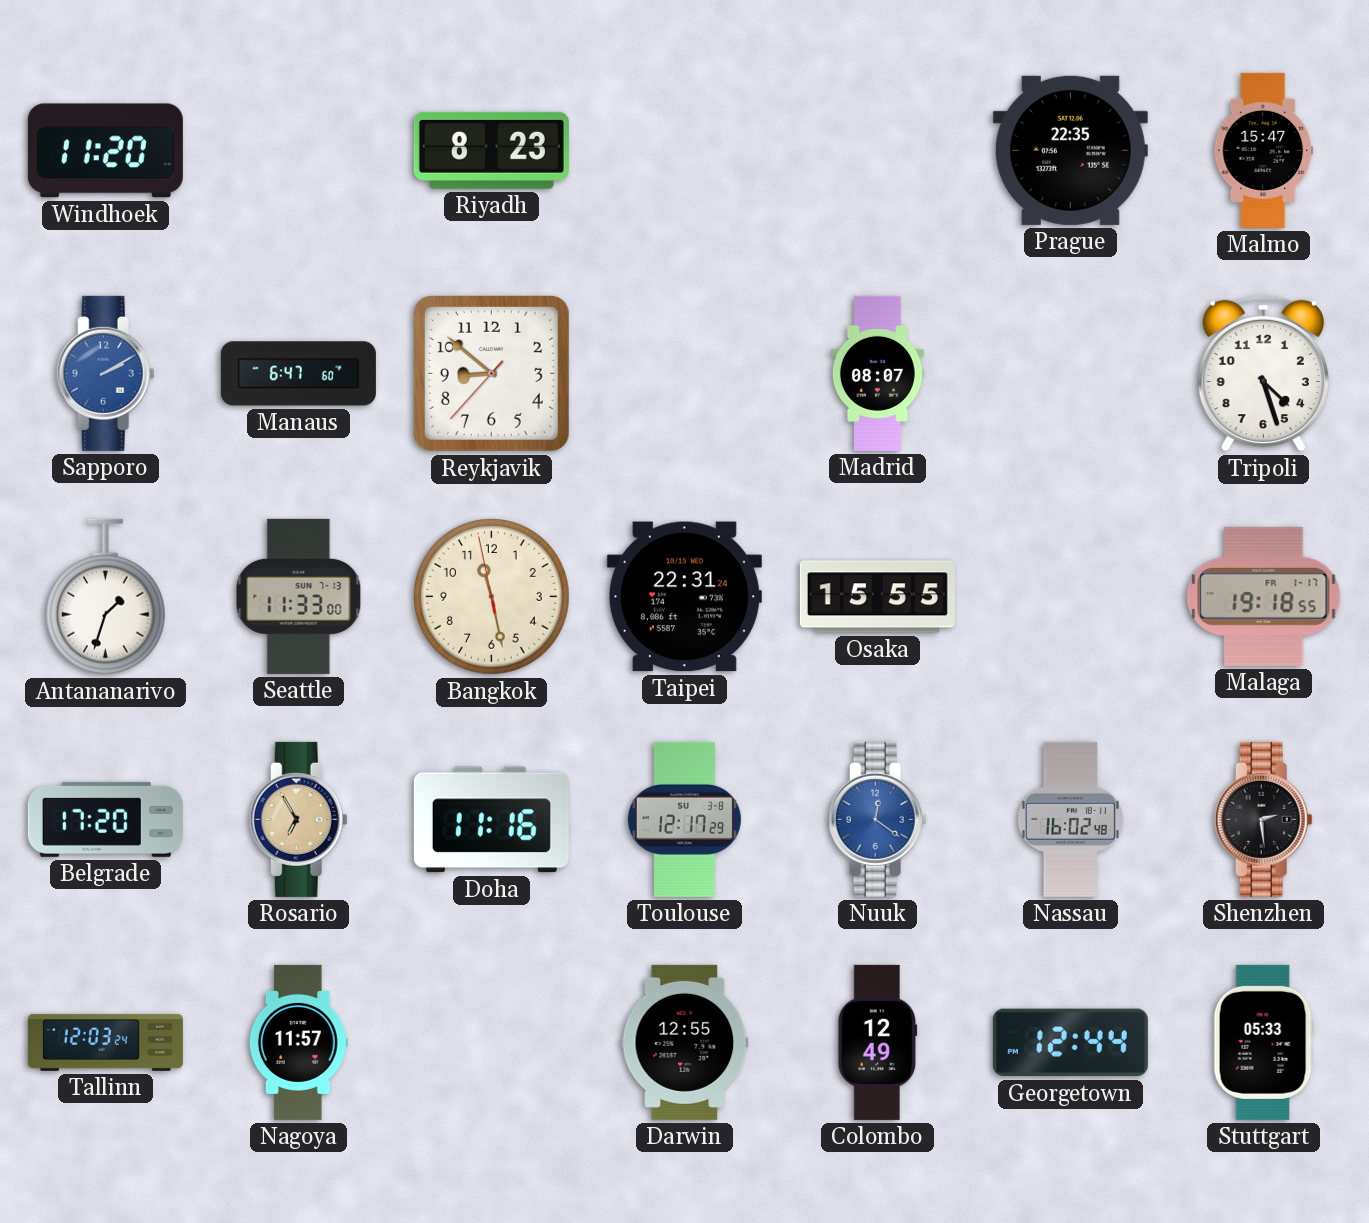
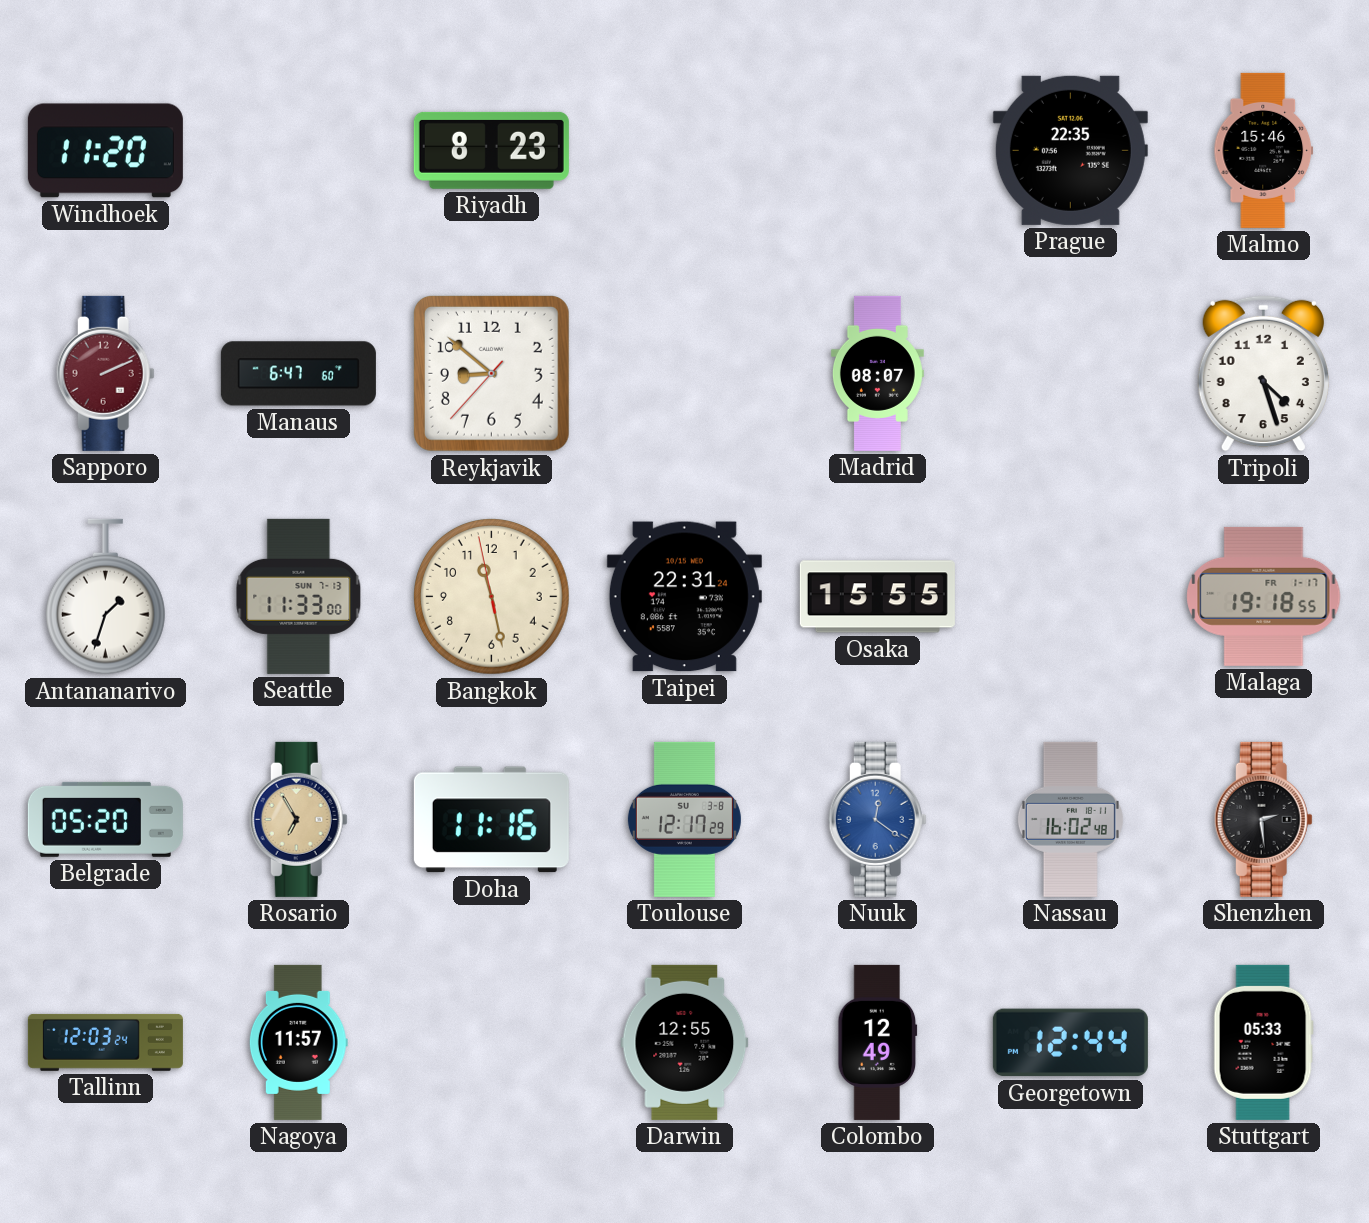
Malmo: 15:47 -> 15:46
Sapporo: 2:10 -> 2:11
Sapporo dial: blue -> burgundy
Belgrade: 17:20 -> 05:20
